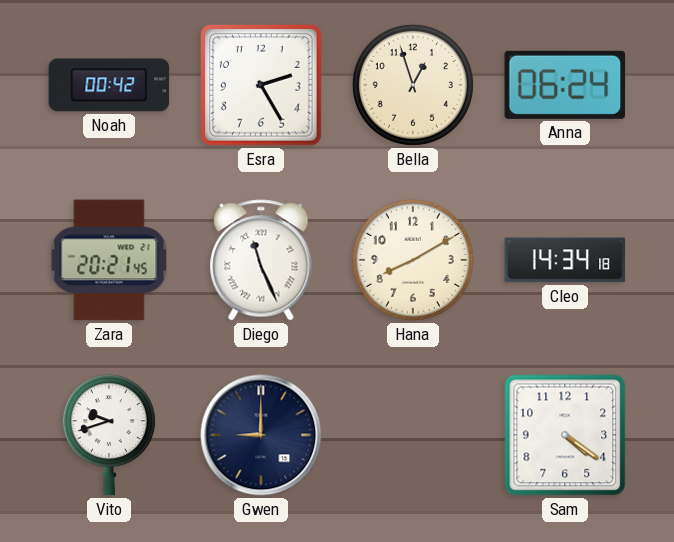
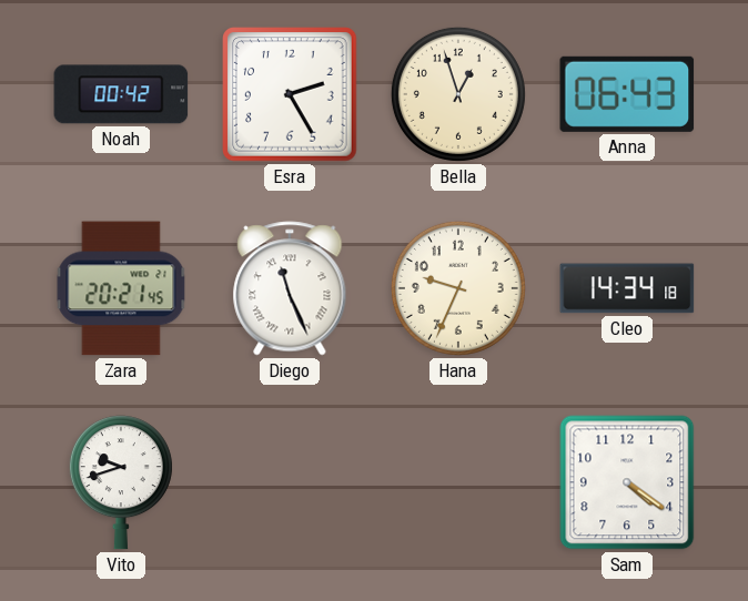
Anna: 06:24 -> 06:43
Hana: 8:10 -> 9:34
Gwen: 9:00 -> none
